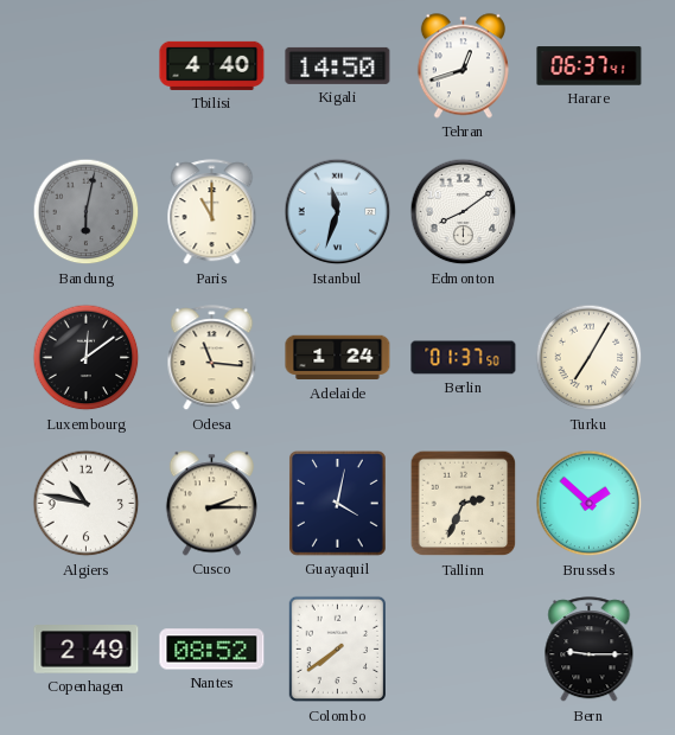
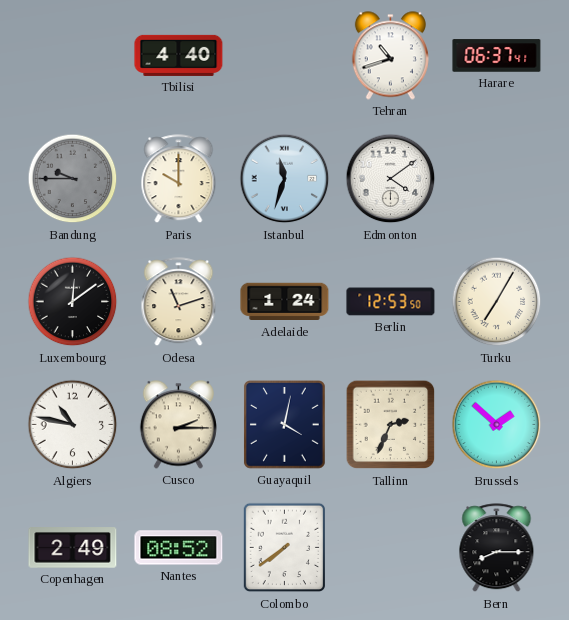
Kigali: 14:50 -> none
Tehran: 12:42 -> 10:42
Bandung: 6:02 -> 9:45
Paris: 11:00 -> 10:00
Edmonton: 8:09 -> 4:09
Odesa: 11:16 -> 11:12
Berlin: 01:37 -> 12:53
Bern: 9:15 -> 8:15
